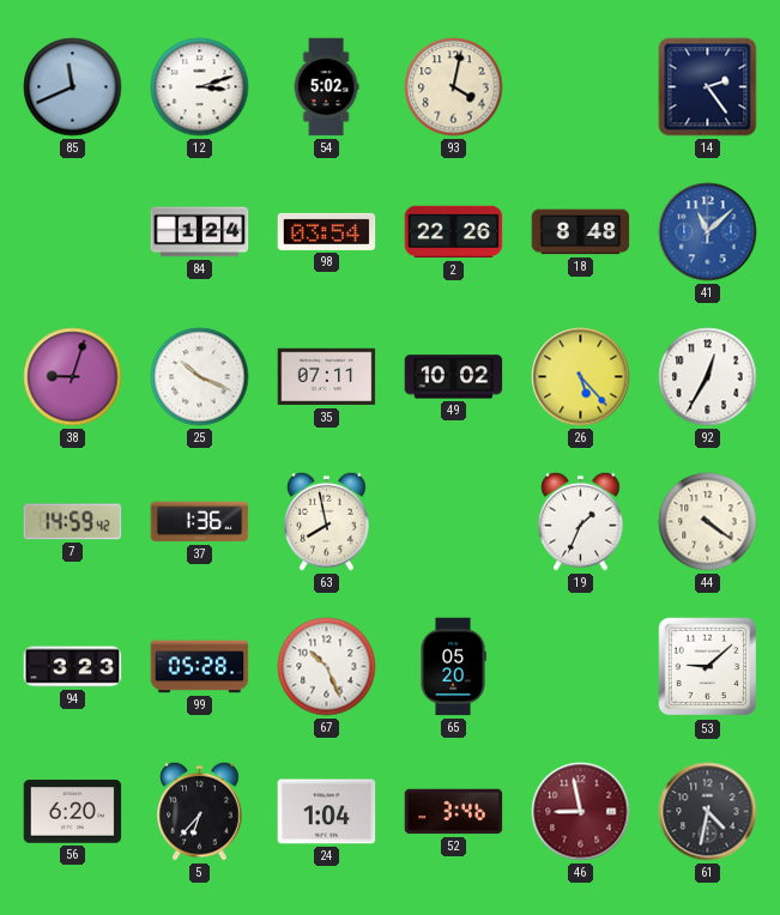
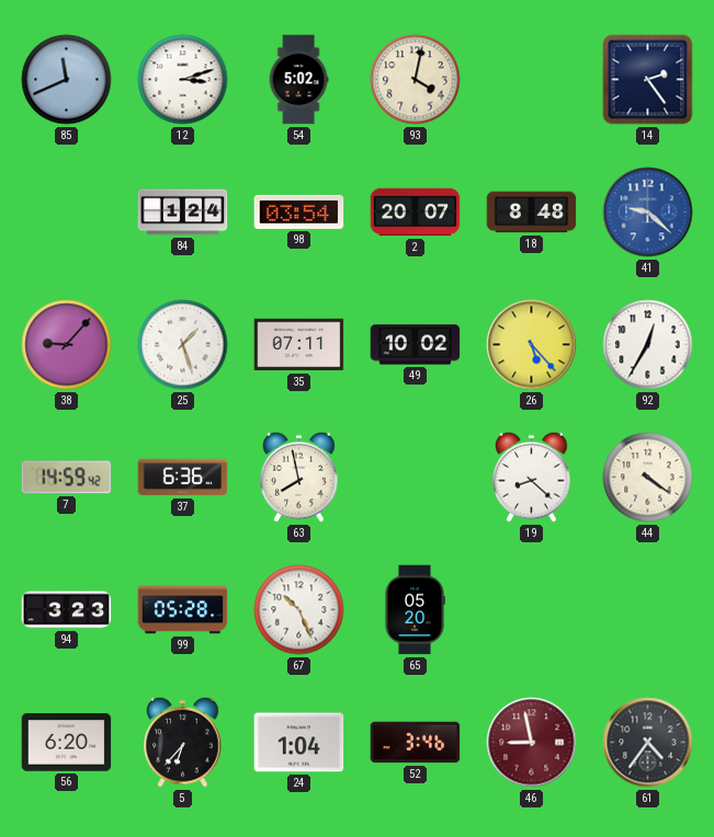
2: 22:26 -> 20:07
41: 11:08 -> 9:22
38: 9:03 -> 9:07
25: 10:19 -> 1:27
37: 1:36 -> 6:36
19: 1:34 -> 8:22
53: 9:08 -> none
61: 4:32 -> 4:36
